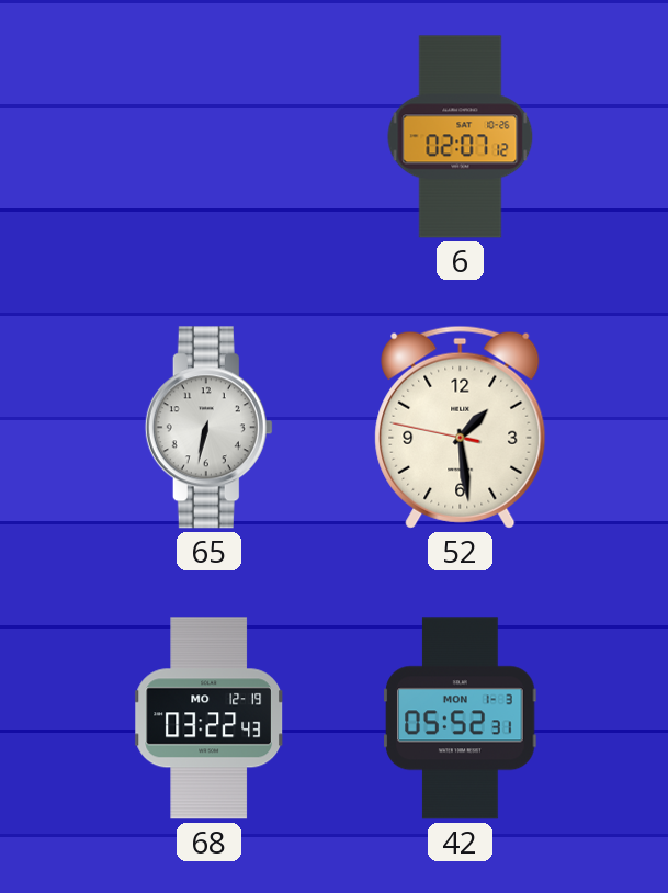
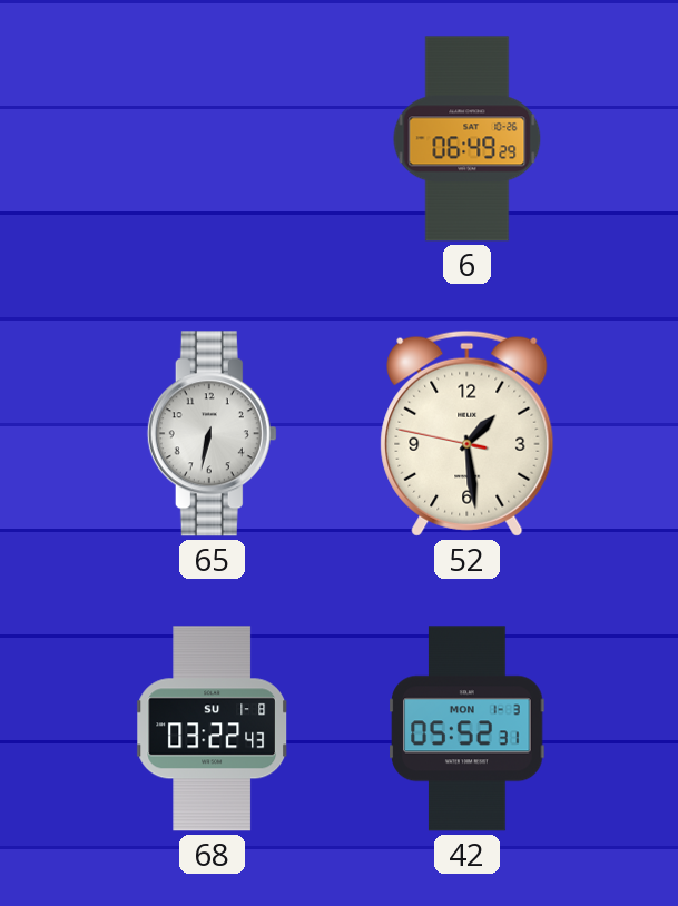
6: 02:07 -> 06:49
68 date: MO 12-19 -> SU 1-8
